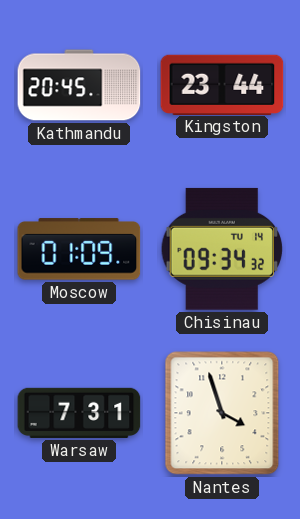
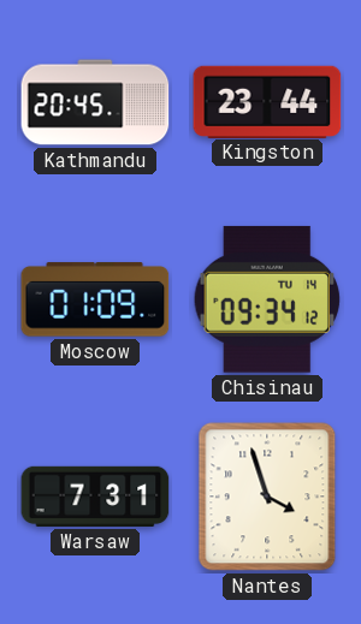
Chisinau: 09:34:32 -> 09:34:12
